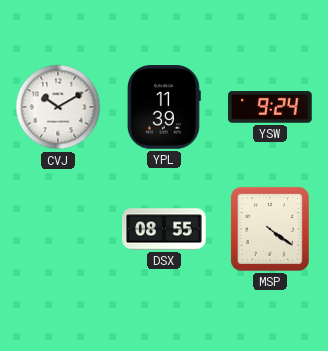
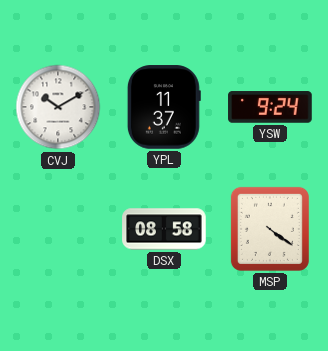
YPL: 11:39 -> 11:37
DSX: 08:55 -> 08:58
